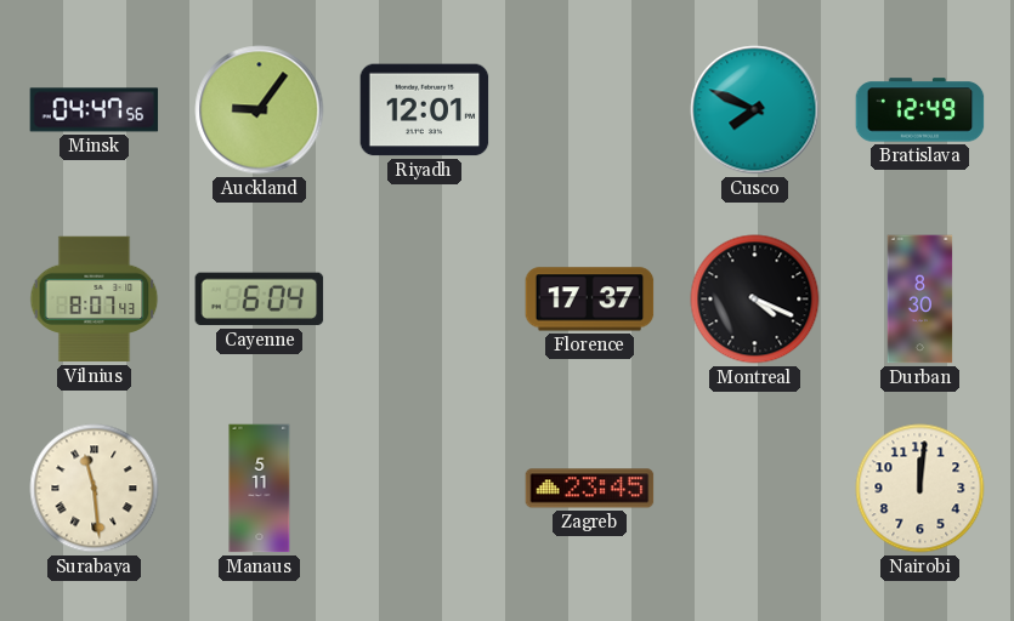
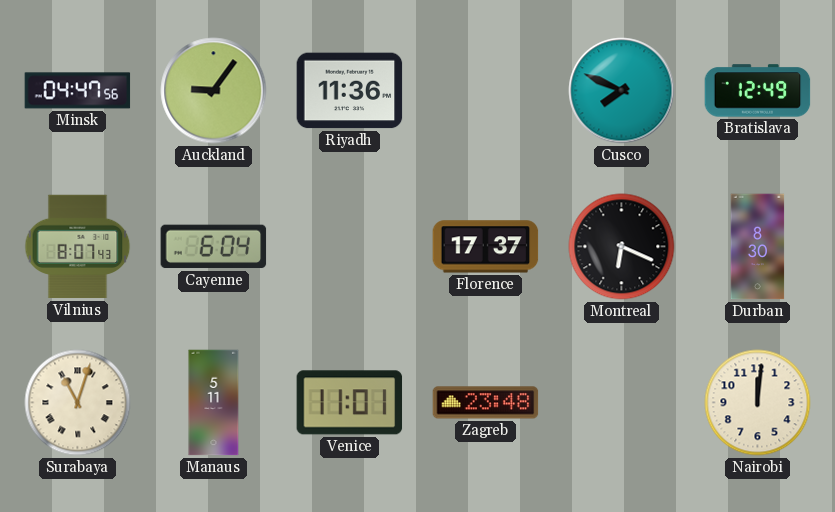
Riyadh: 12:01 -> 11:36
Montreal: 4:19 -> 6:19
Surabaya: 11:29 -> 11:03
Venice: none -> 11:01
Zagreb: 23:45 -> 23:48
